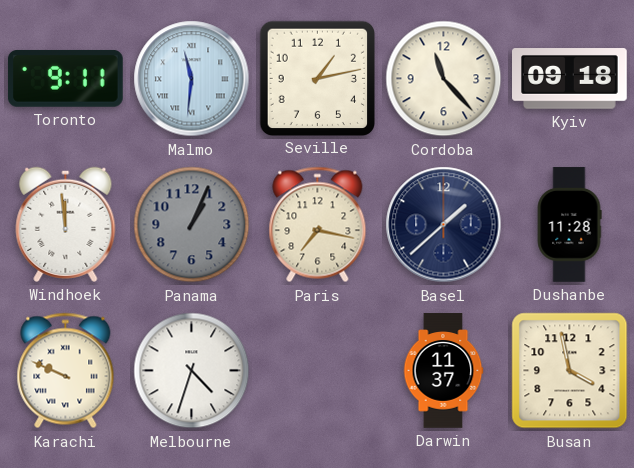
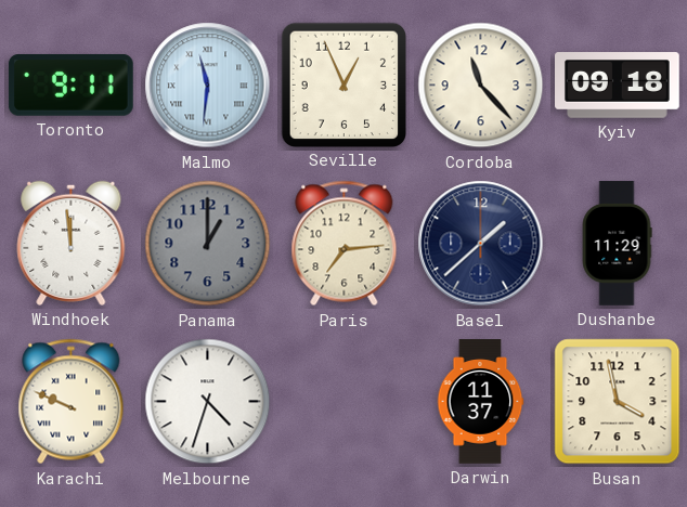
Seville: 1:13 -> 12:56
Panama: 1:04 -> 1:00
Paris: 7:17 -> 7:14
Dushanbe: 11:28 -> 11:29
